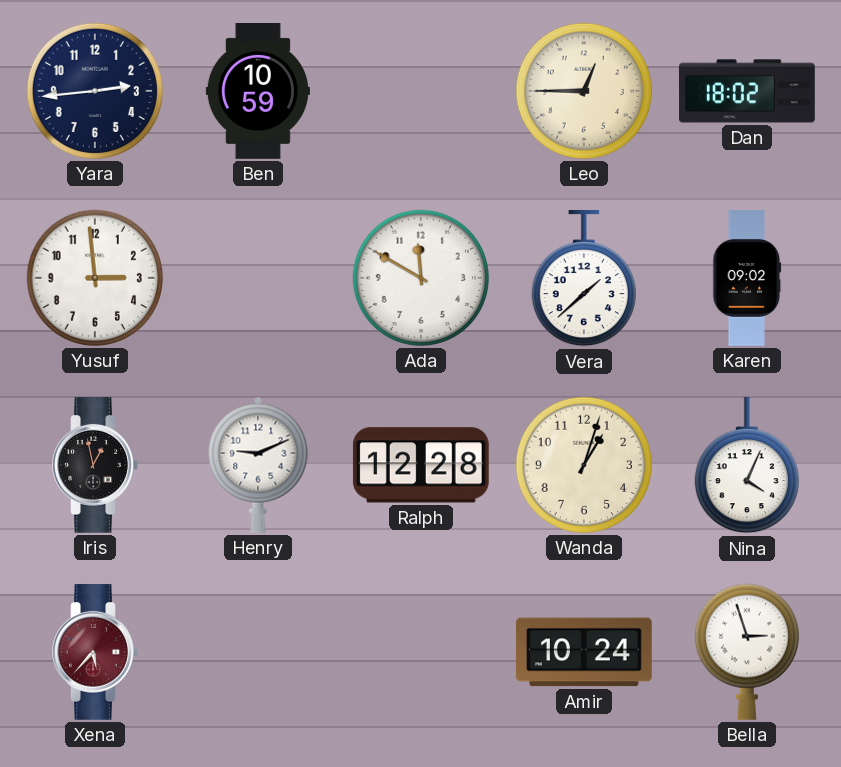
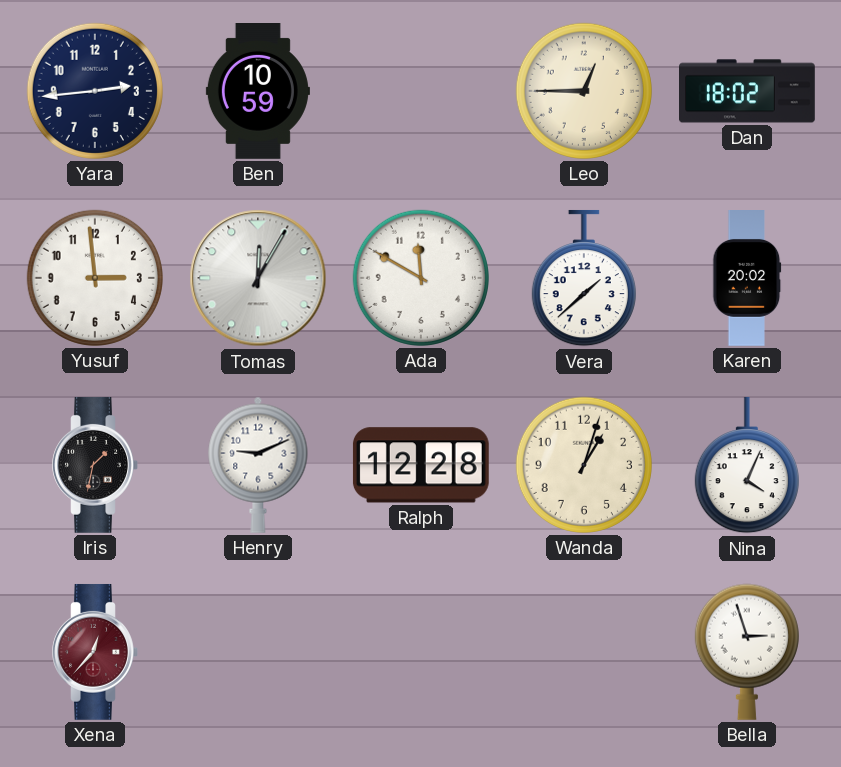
Tomas: none -> 12:05
Karen: 09:02 -> 20:02
Iris: 12:58 -> 1:32
Xena: 5:37 -> 12:37
Amir: 10:24 -> none
